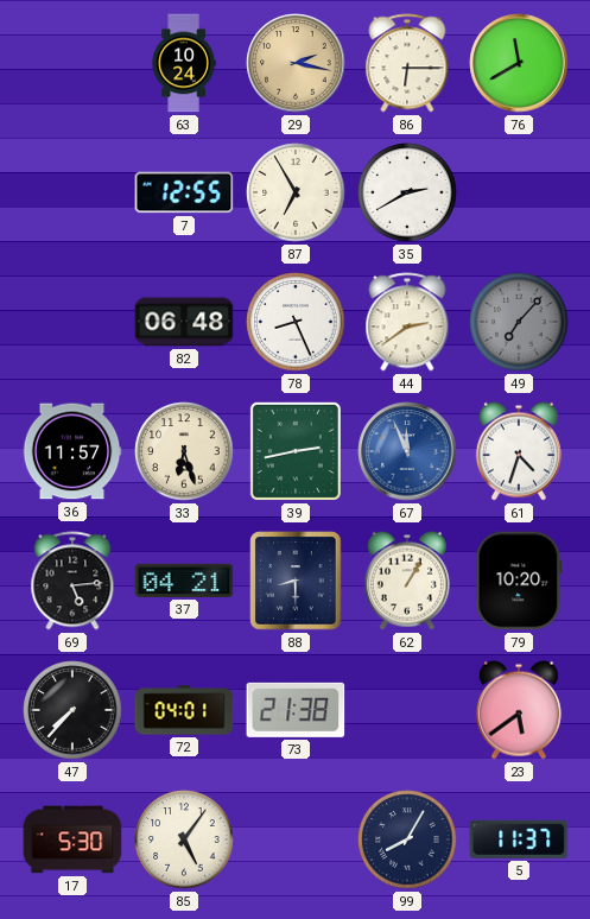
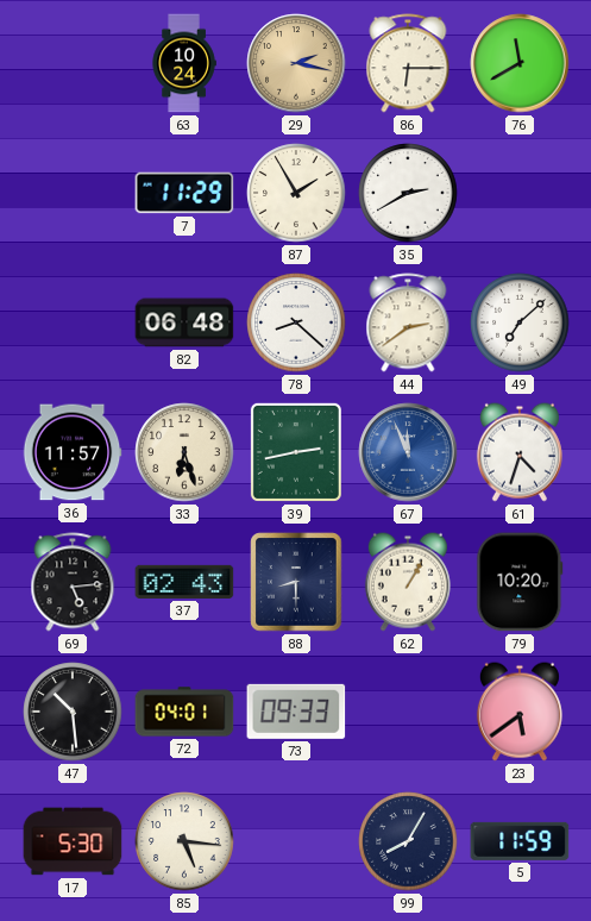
7: 12:55 -> 11:29
87: 6:55 -> 1:55
78: 8:26 -> 8:22
49: 7:07 -> 7:08
49 dial: grey -> white
37: 04:21 -> 02:43
47: 7:37 -> 10:29
73: 21:38 -> 09:33
85: 5:06 -> 5:16
5: 11:37 -> 11:59
